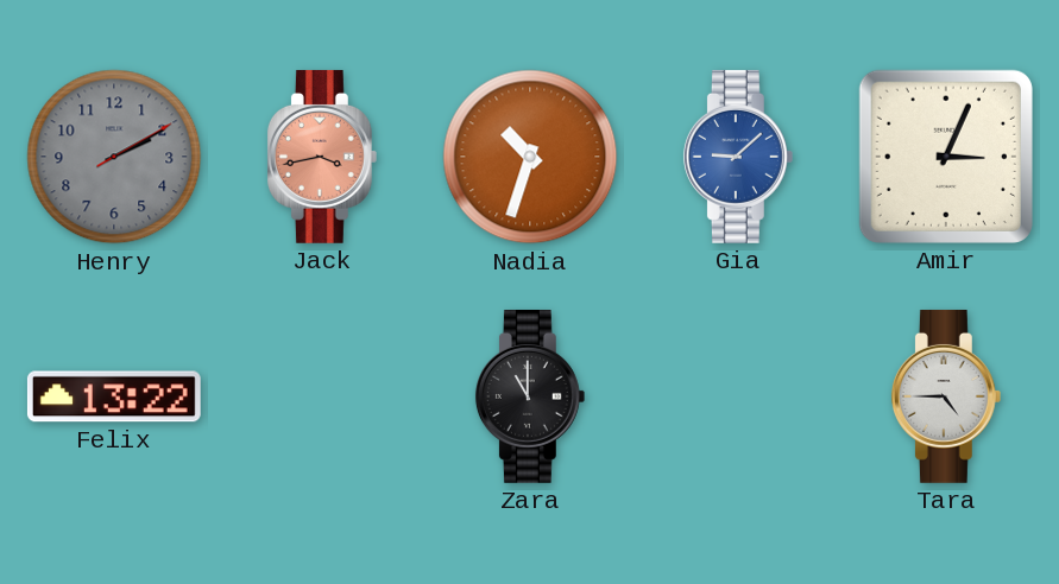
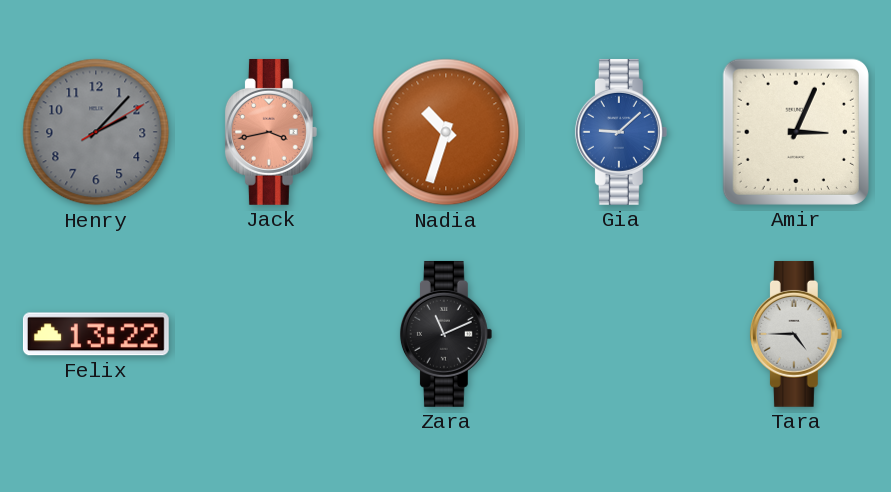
Henry: 2:10 -> 2:07
Zara: 11:00 -> 11:11
